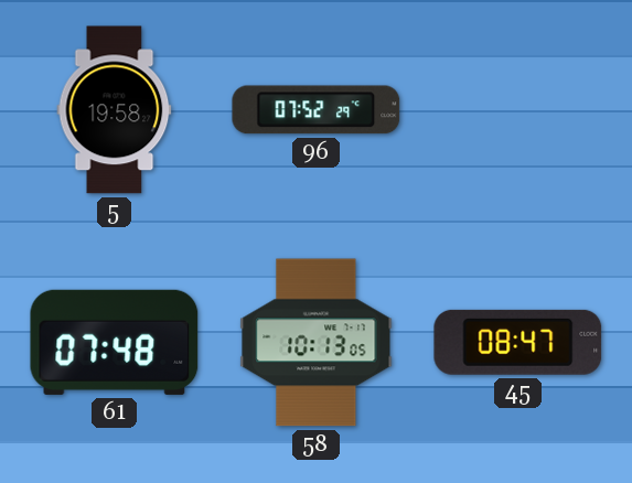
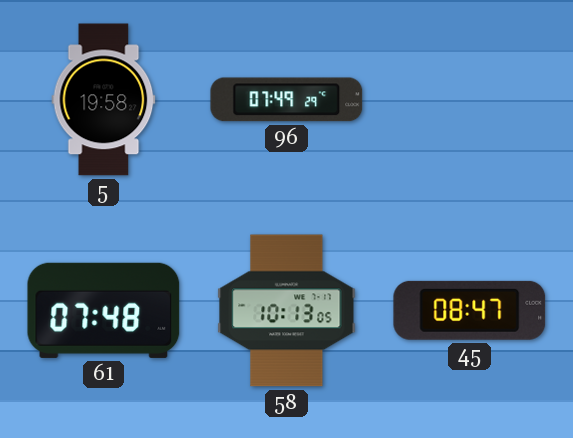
96: 07:52 -> 07:49
